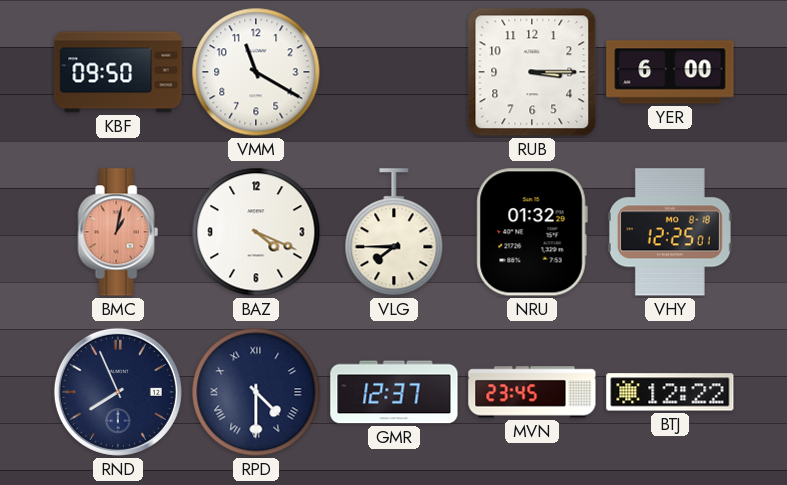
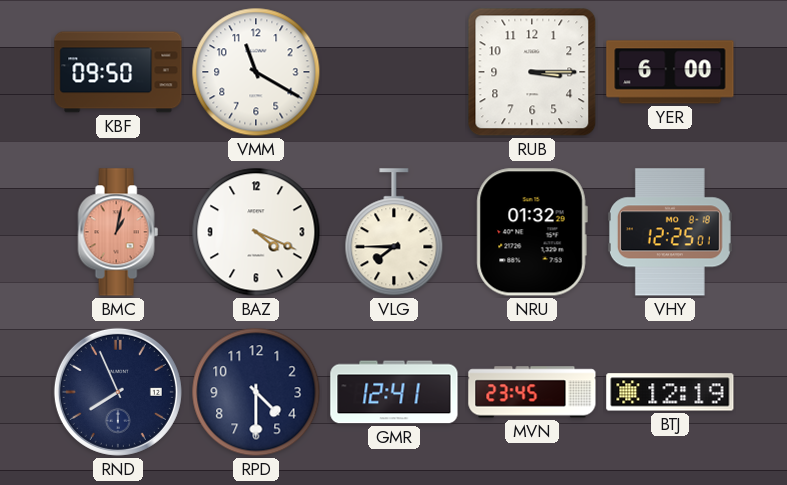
RPD numerals: Roman -> Arabic
GMR: 12:37 -> 12:41
BTJ: 12:22 -> 12:19
